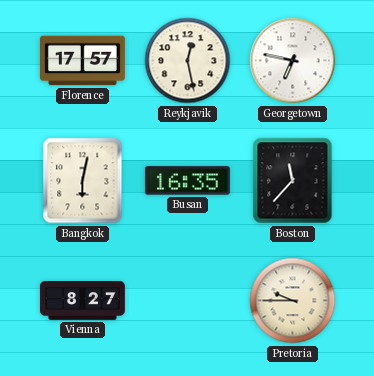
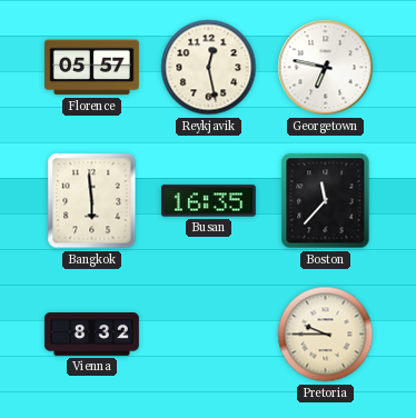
Florence: 17:57 -> 05:57
Bangkok: 6:02 -> 5:59
Vienna: 8:27 -> 8:32
